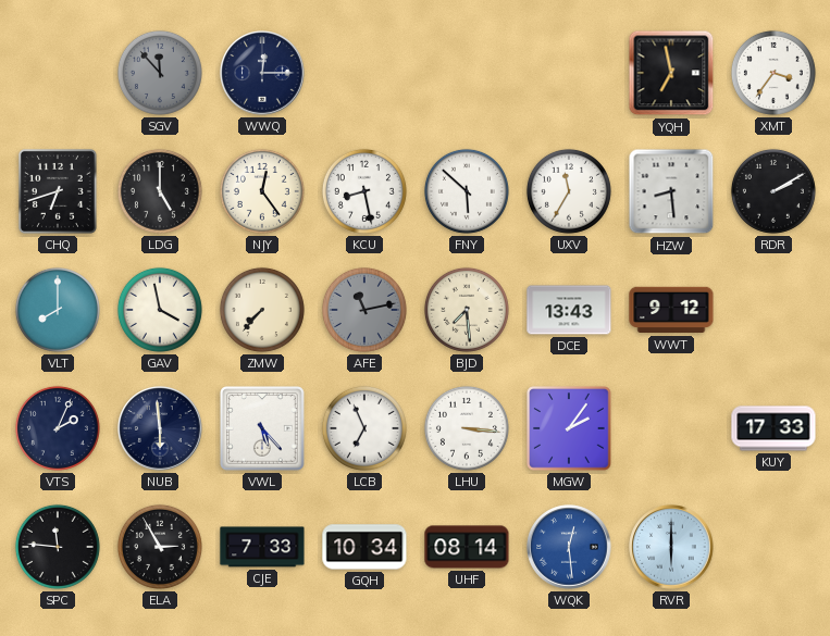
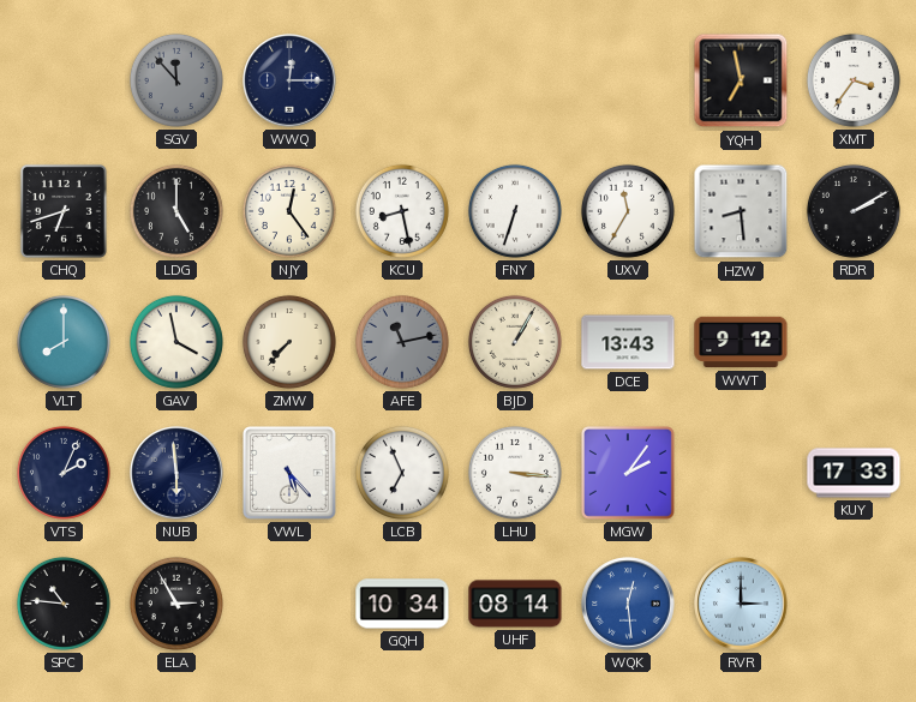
FNY: 5:52 -> 6:33
BJD: 7:29 -> 1:05
SPC: 11:46 -> 10:46
CJE: 7:33 -> none
RVR: 6:00 -> 3:00
